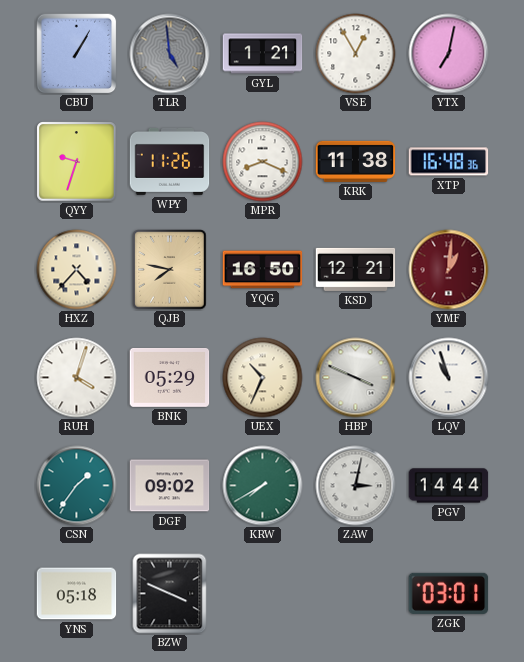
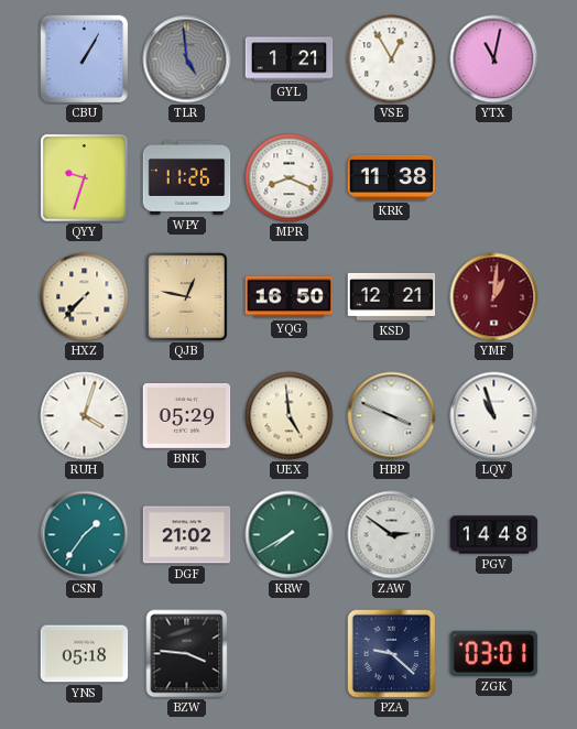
YTX: 7:02 -> 11:02
XTP: 16:48 -> none
HXZ: 4:37 -> 7:37
QJB: 7:47 -> 12:47
UEX: 10:34 -> 4:59
DGF: 09:02 -> 21:02
ZAW: 3:02 -> 2:51
PGV: 14:44 -> 14:48
BZW: 3:49 -> 3:46
PZA: none -> 9:22
